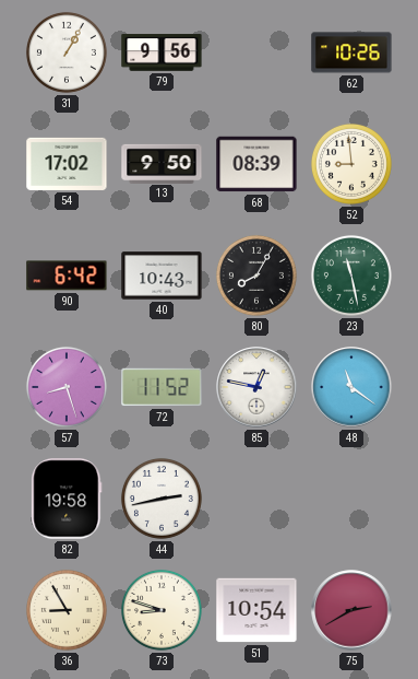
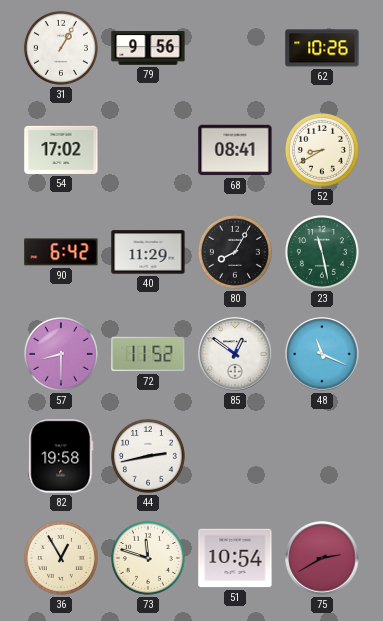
13: 9:50 -> none
68: 08:39 -> 08:41
52: 8:59 -> 8:40
40: 10:43 -> 11:29
57: 8:27 -> 8:30
85: 12:47 -> 12:51
48: 11:21 -> 11:19
36: 8:55 -> 12:55
73: 8:48 -> 11:48
